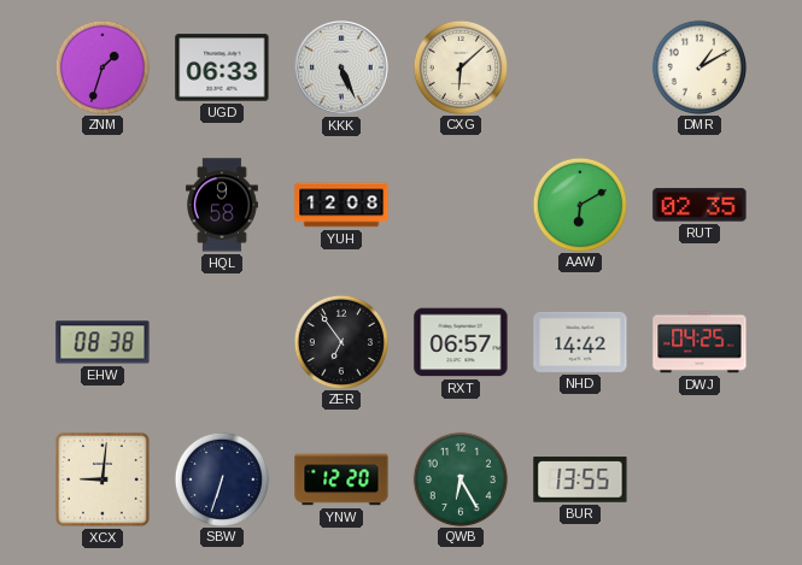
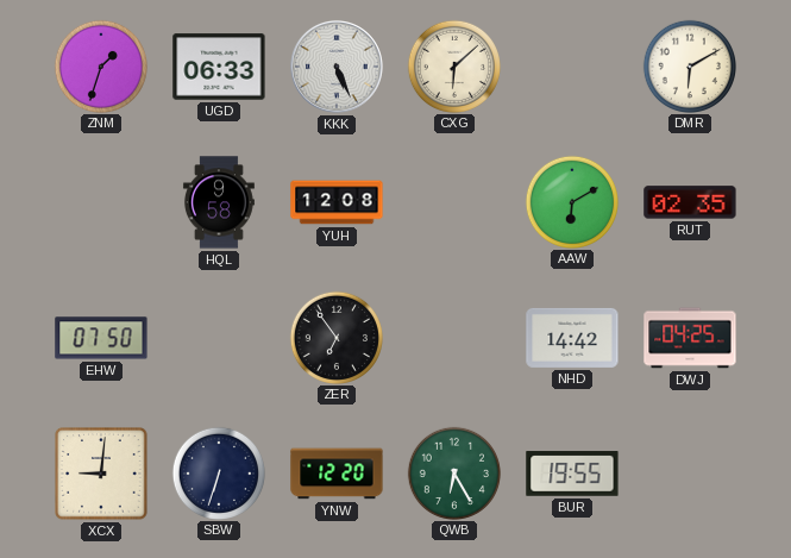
DMR: 1:10 -> 6:10
EHW: 08:38 -> 07:50
RXT: 06:57 -> none
BUR: 13:55 -> 19:55
